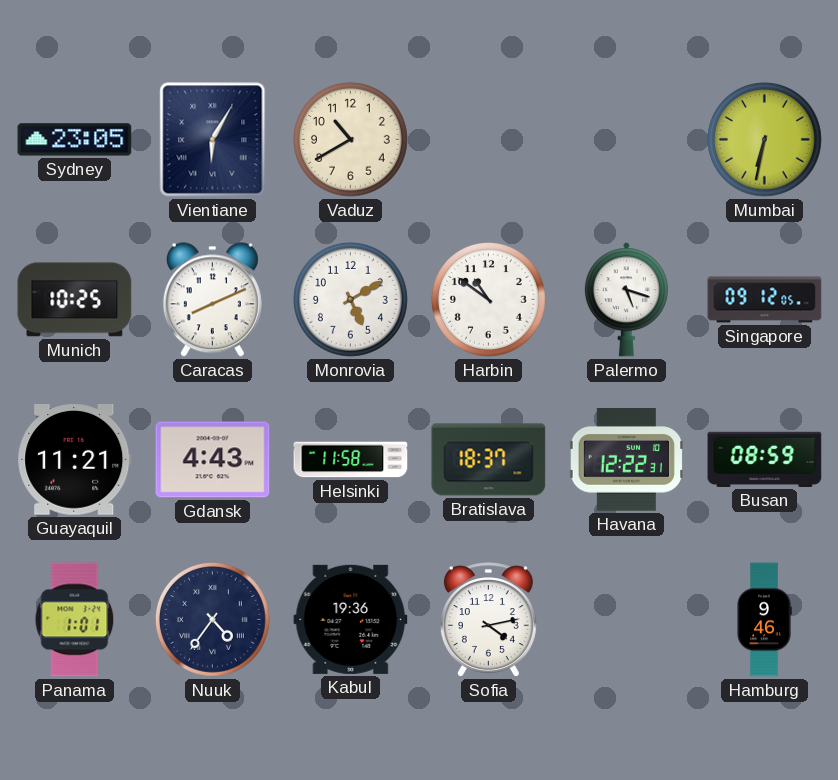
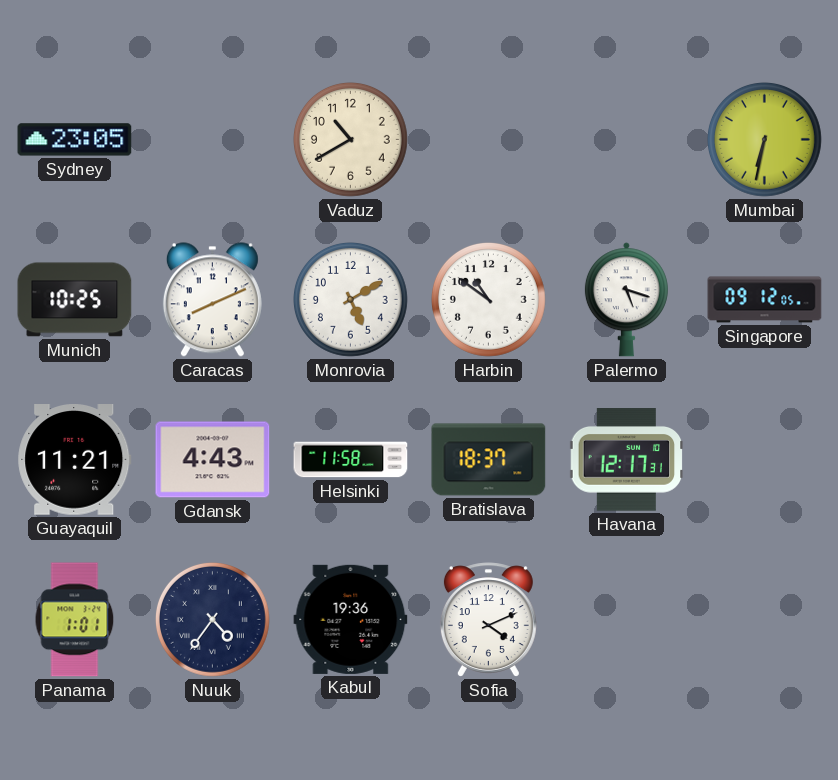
Vientiane: 6:05 -> none
Havana: 12:22 -> 12:17
Busan: 08:59 -> none
Sofia: 4:13 -> 4:11
Hamburg: 9:46 -> none
